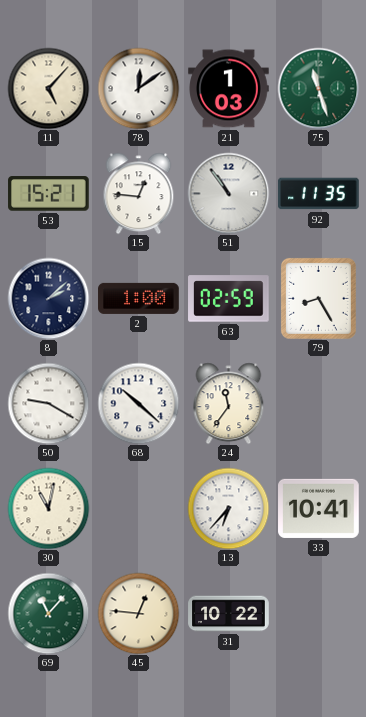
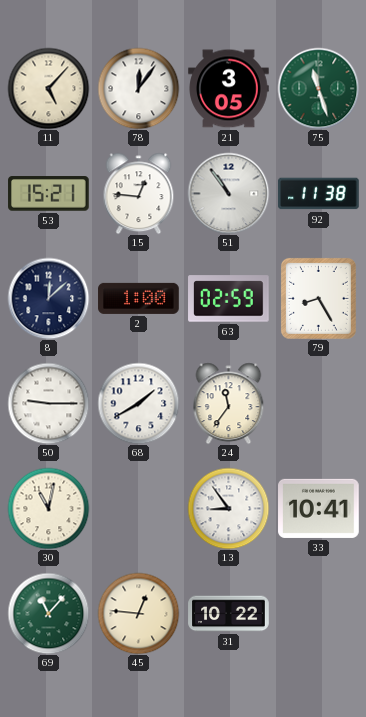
78: 12:09 -> 12:06
21: 1:03 -> 3:05
92: 11:35 -> 11:38
8: 2:08 -> 12:08
50: 9:20 -> 9:15
68: 10:22 -> 1:40
13: 6:37 -> 8:54
